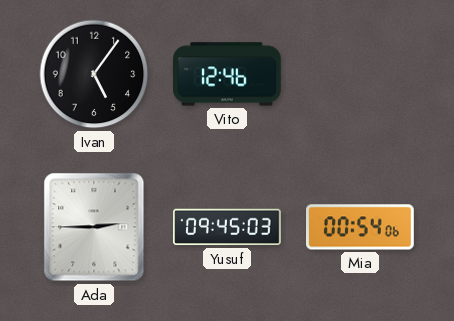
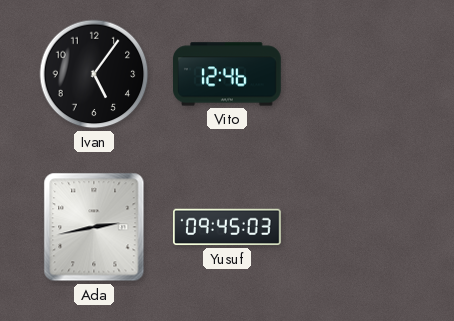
Ada: 2:45 -> 2:43
Mia: 00:54 -> none
